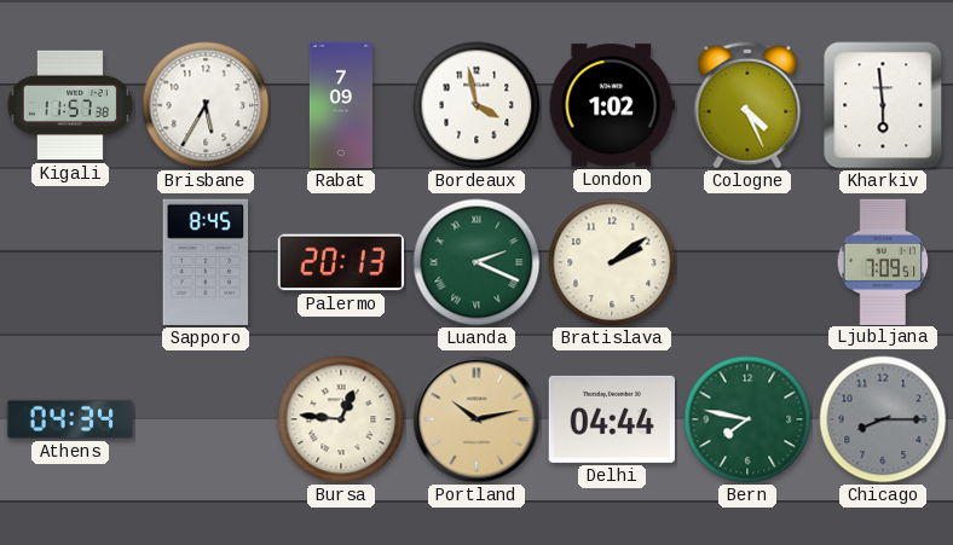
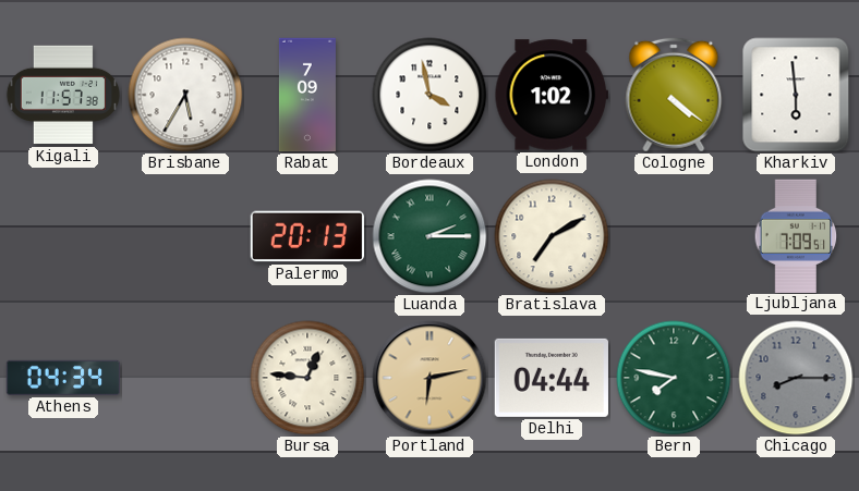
Cologne: 4:26 -> 4:21
Sapporo: 8:45 -> none
Luanda: 2:19 -> 2:15
Bratislava: 2:09 -> 7:10
Portland: 10:13 -> 6:13
